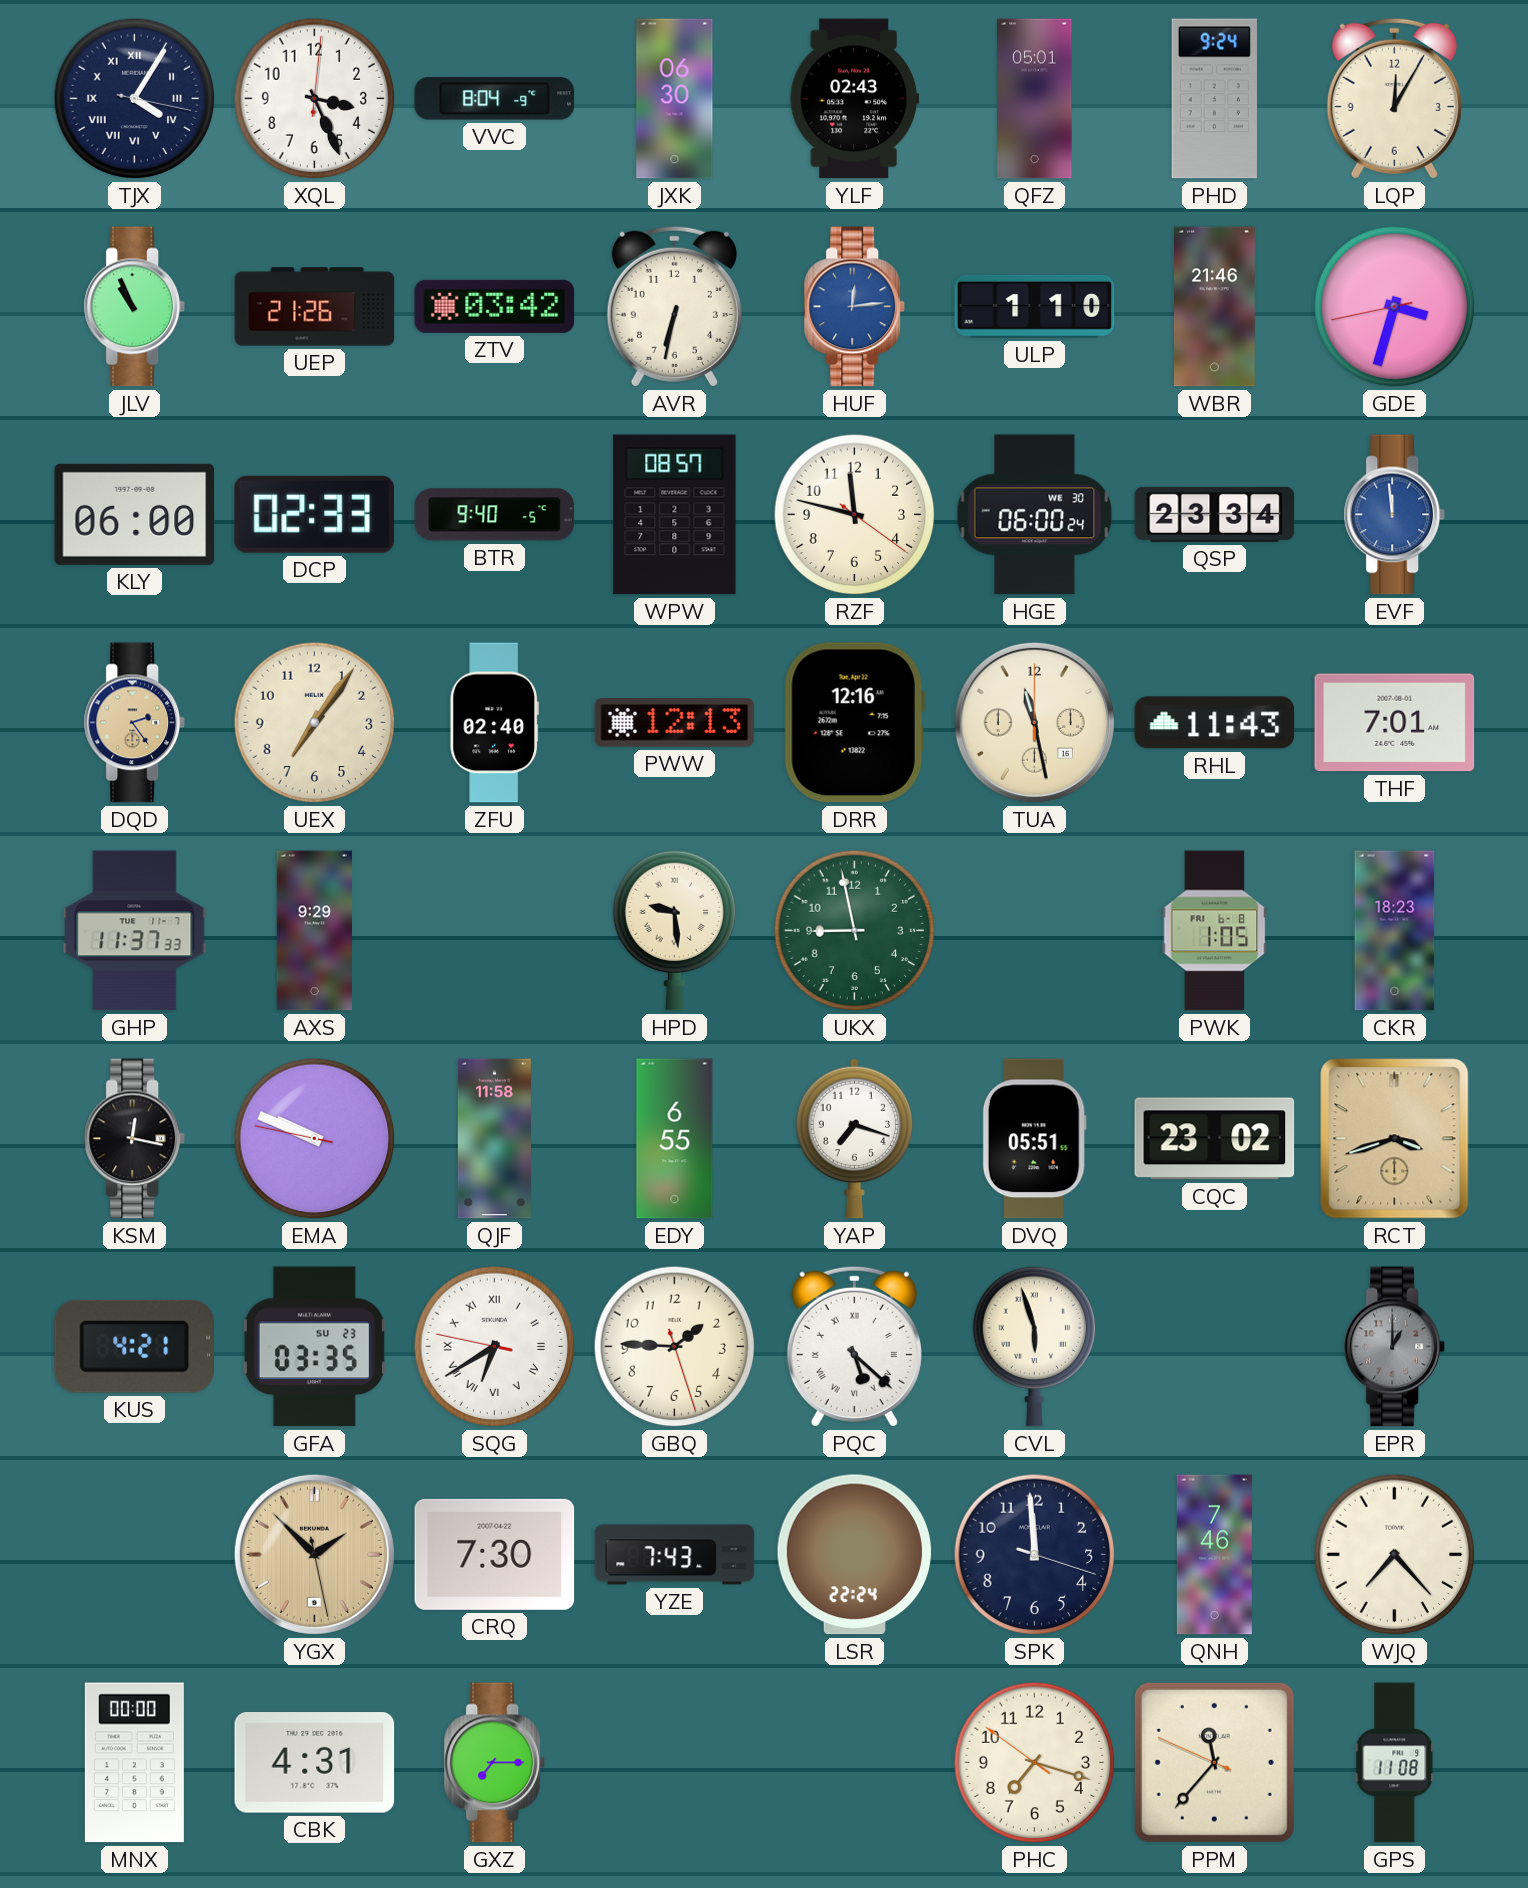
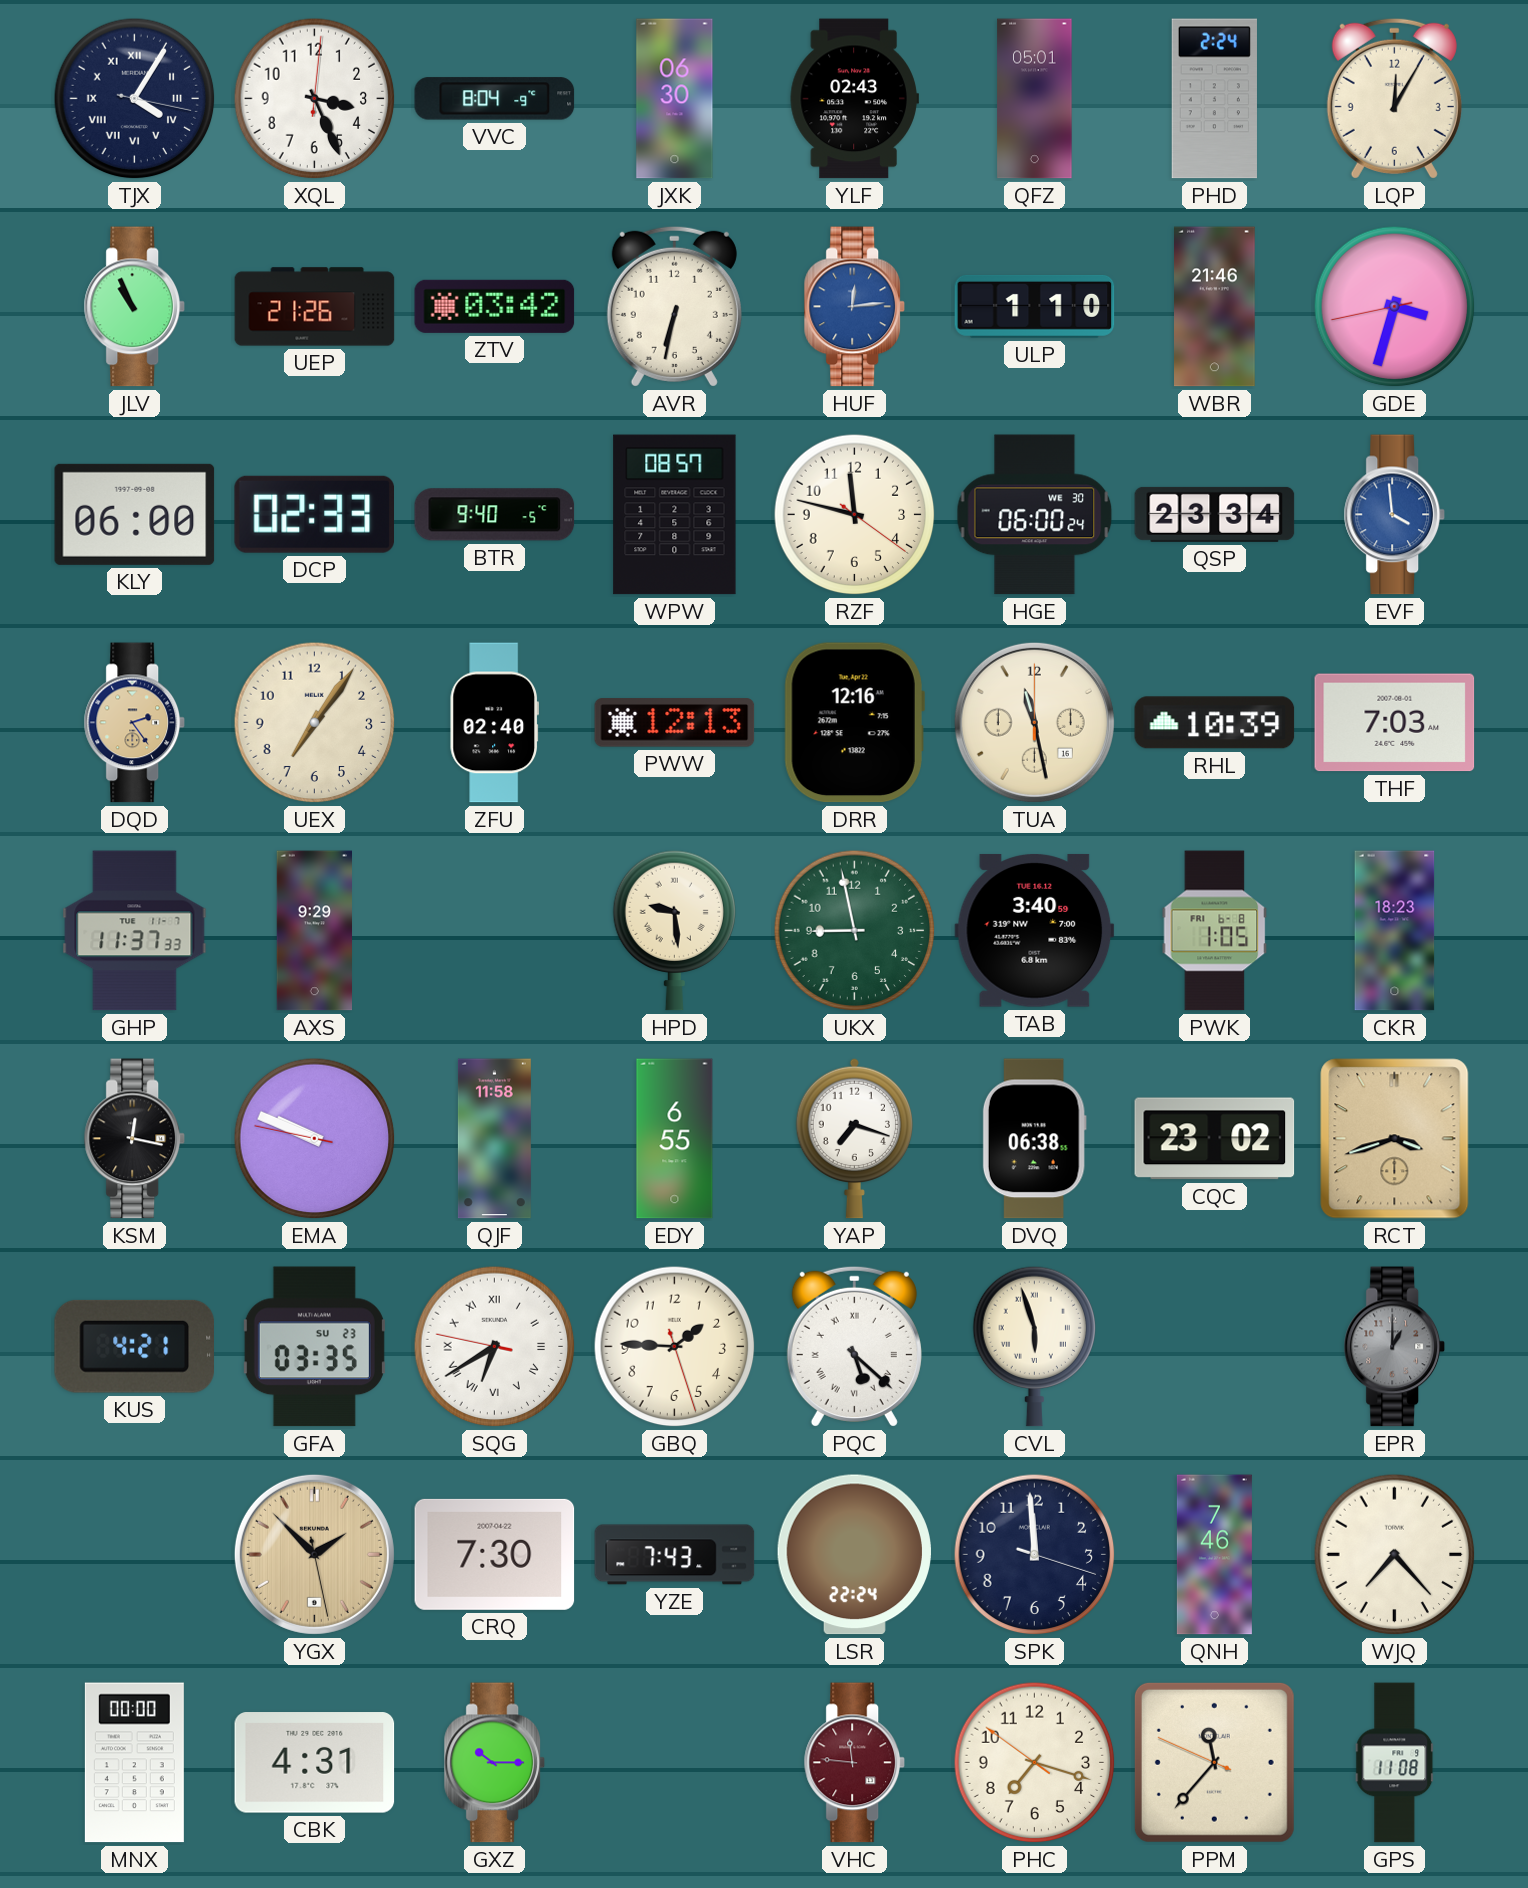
PHD: 9:24 -> 2:24
EVF: 11:59 -> 3:59
RHL: 11:43 -> 10:39
THF: 7:01 -> 7:03
TAB: none -> 3:40
DVQ: 05:51 -> 06:38
GXZ: 7:15 -> 10:15
VHC: none -> 11:46
